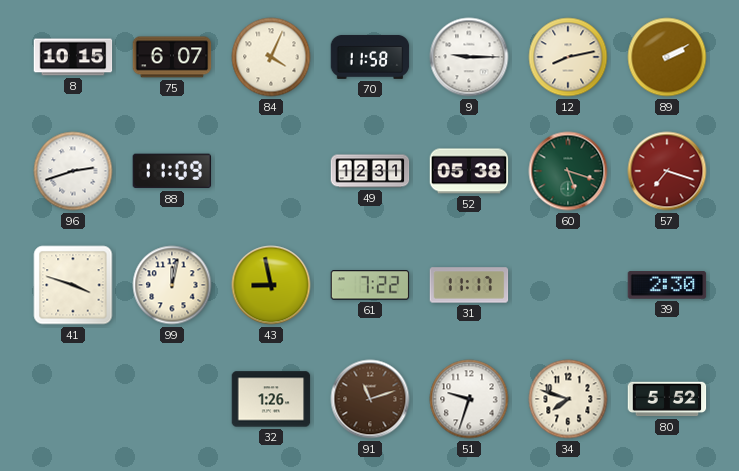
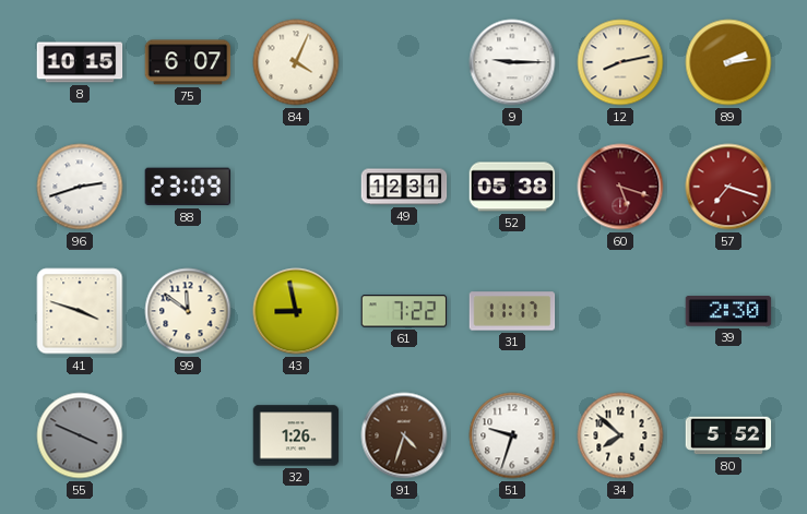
70: 11:58 -> none
89: 2:10 -> 2:14
88: 11:09 -> 23:09
60 dial: green -> burgundy
99: 12:02 -> 11:51
55: none -> 3:49
91: 11:12 -> 4:33
34: 7:48 -> 7:52
